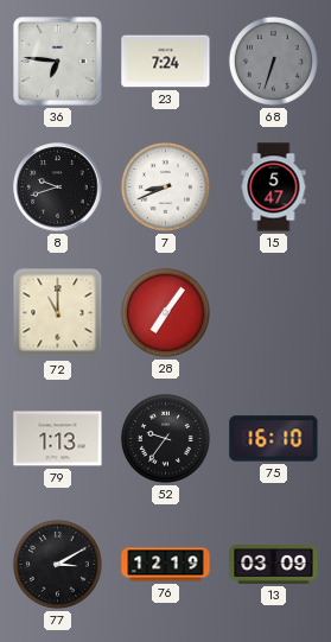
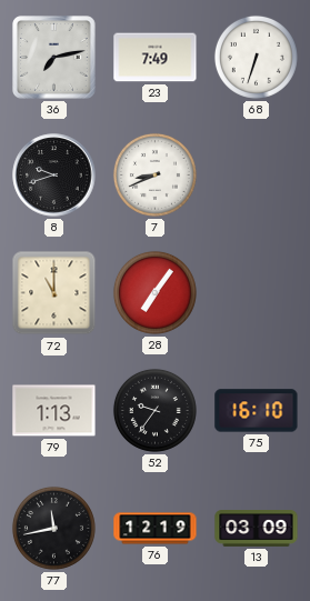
36: 6:46 -> 7:13
23: 7:24 -> 7:49
68 dial: grey -> white
15: 5:47 -> none
77: 3:10 -> 11:43
